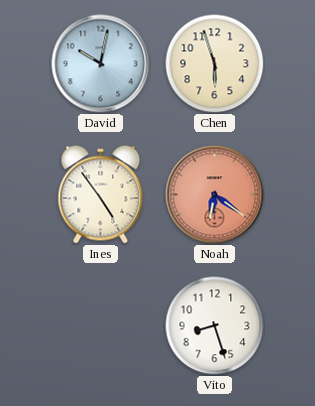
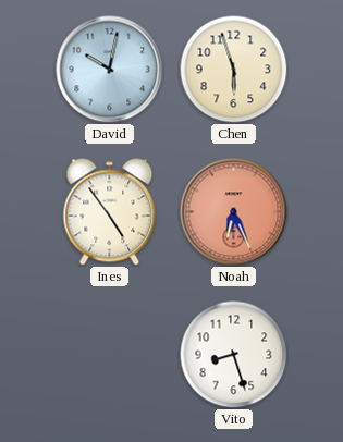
Noah: 6:21 -> 6:26
